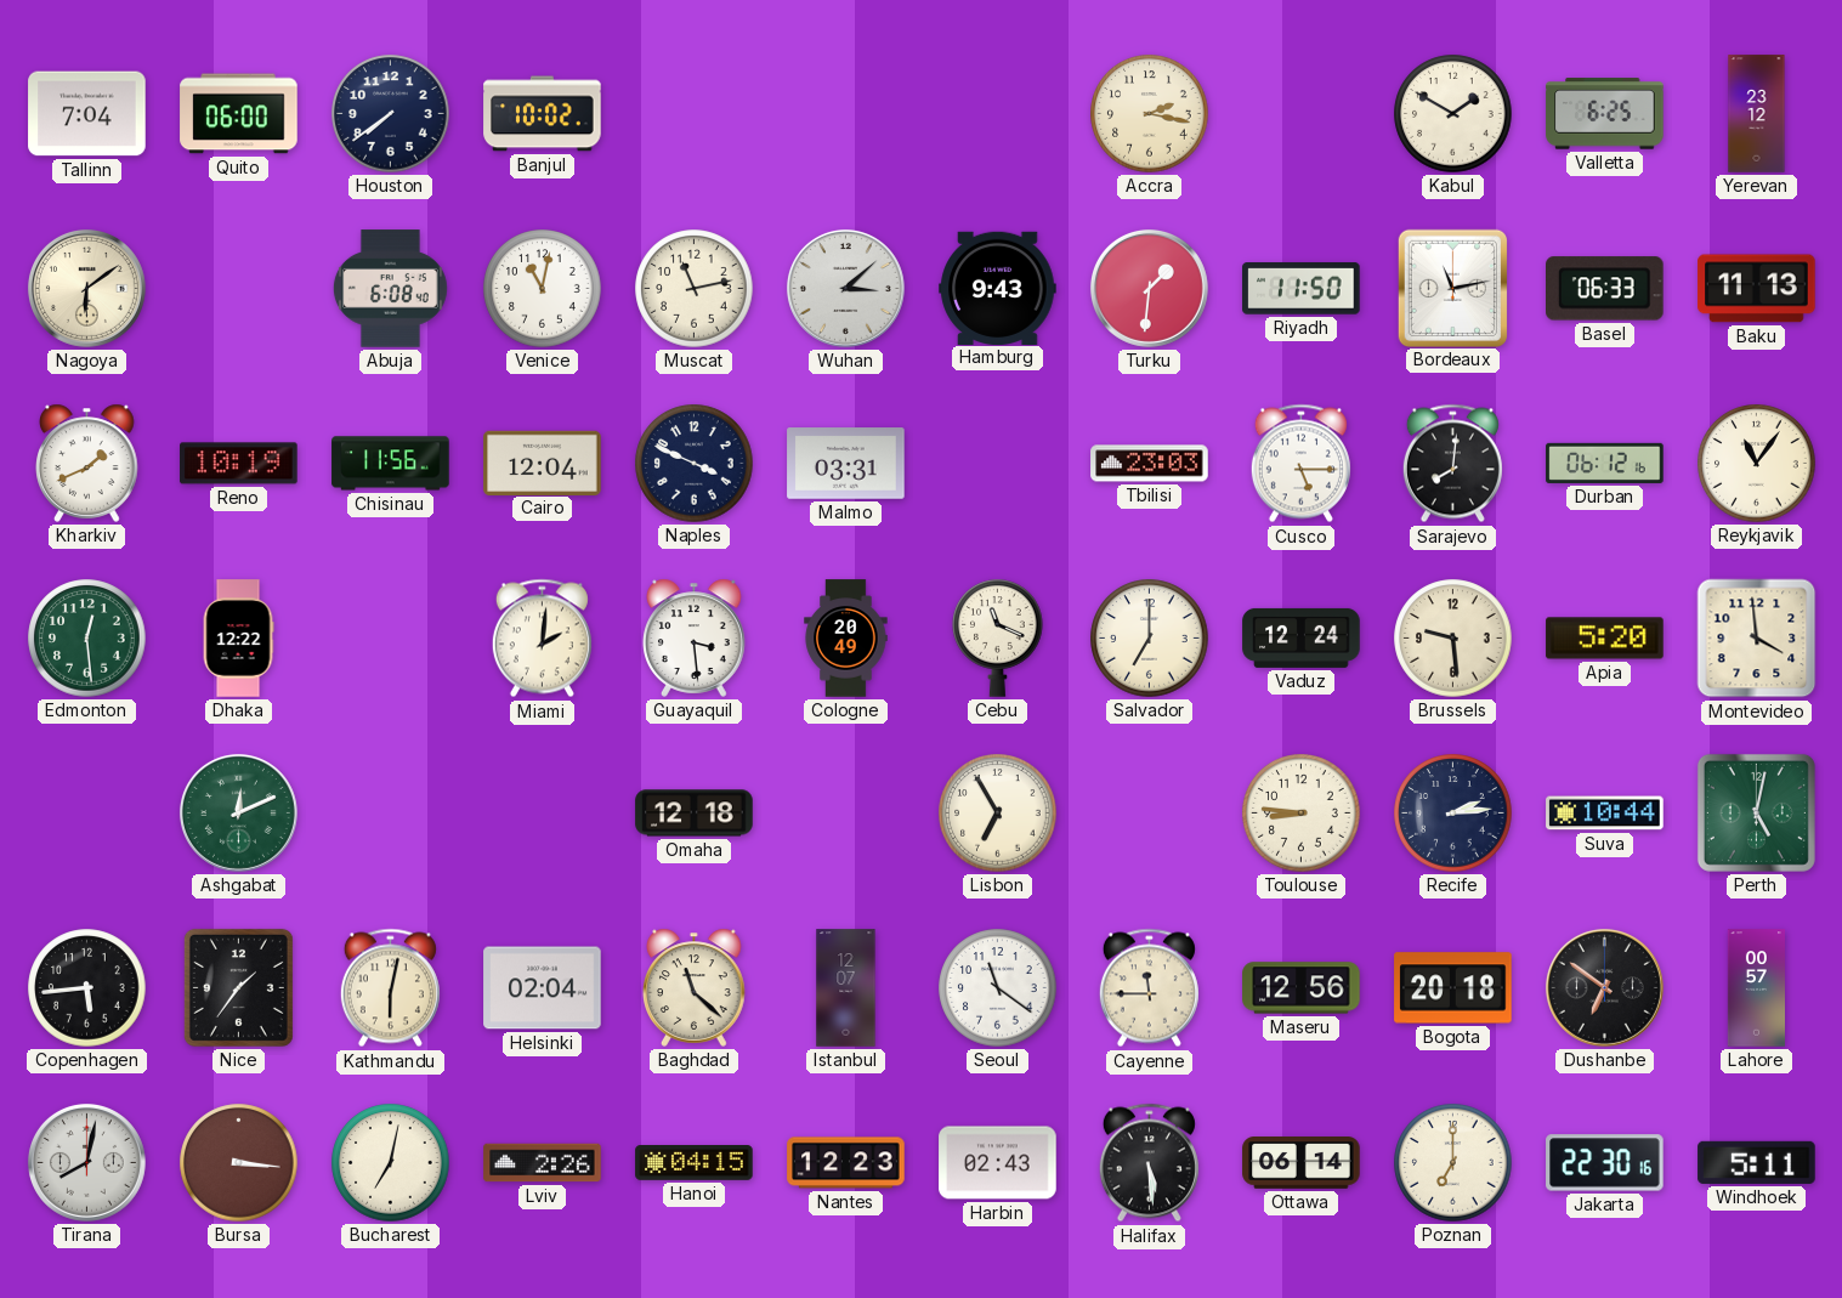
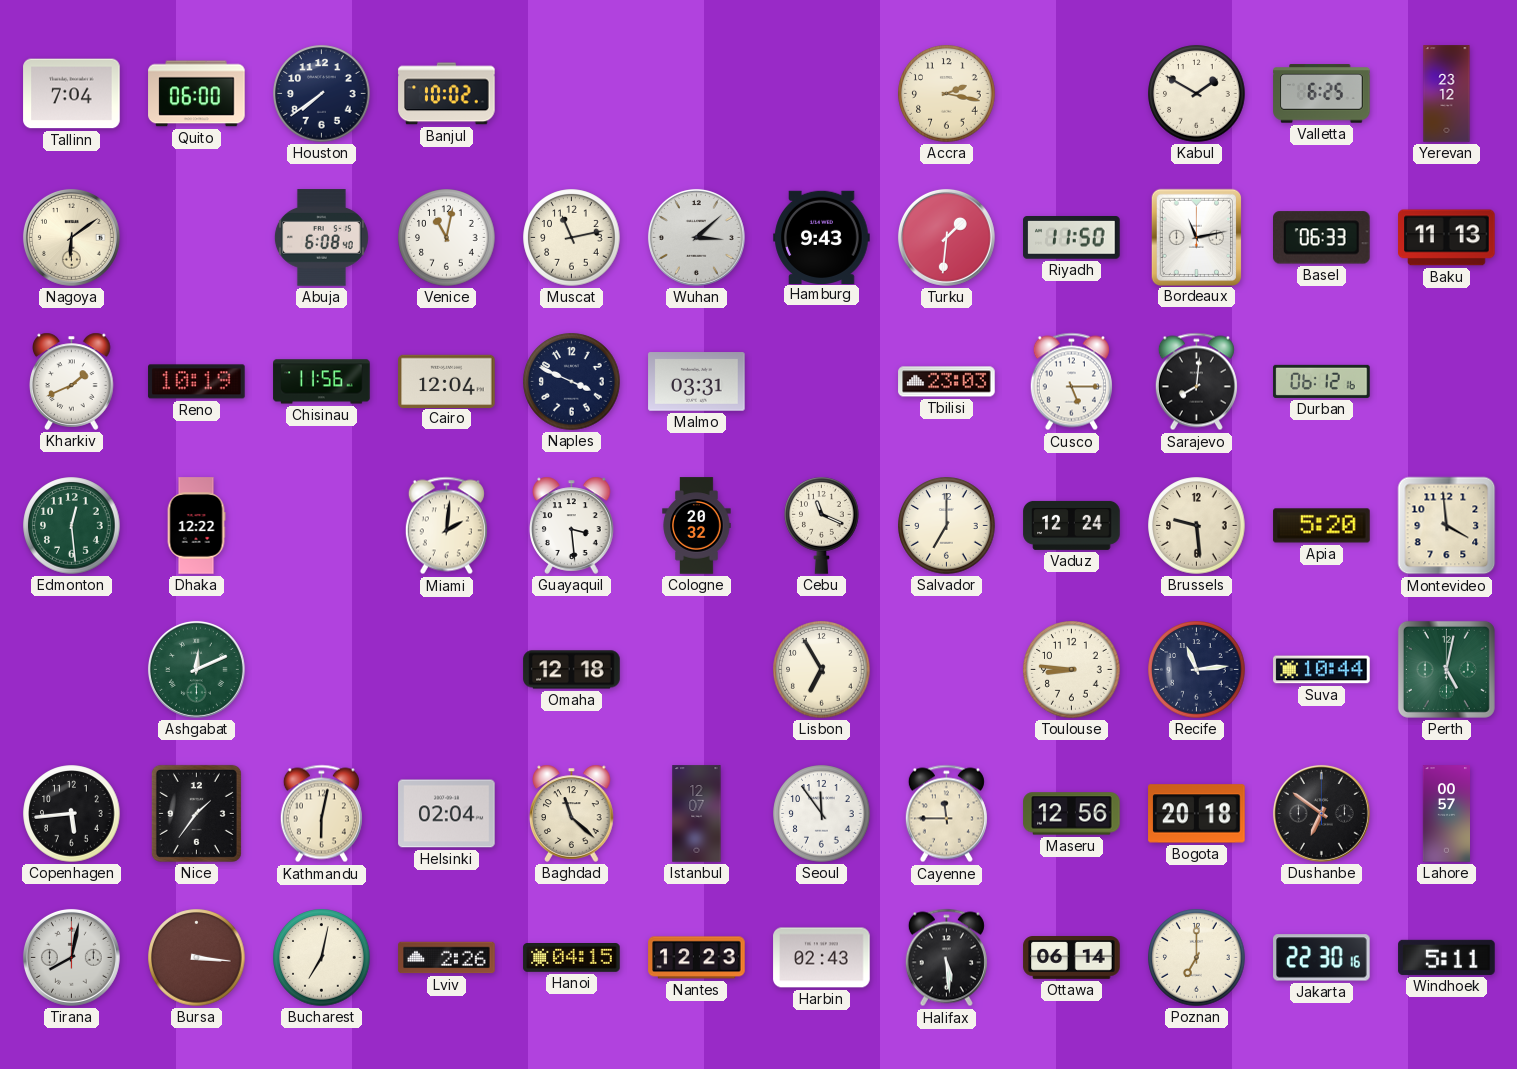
Reykjavik: 11:06 -> none
Cologne: 20:49 -> 20:32
Recife: 2:14 -> 11:14
Seoul: 11:21 -> 11:54
